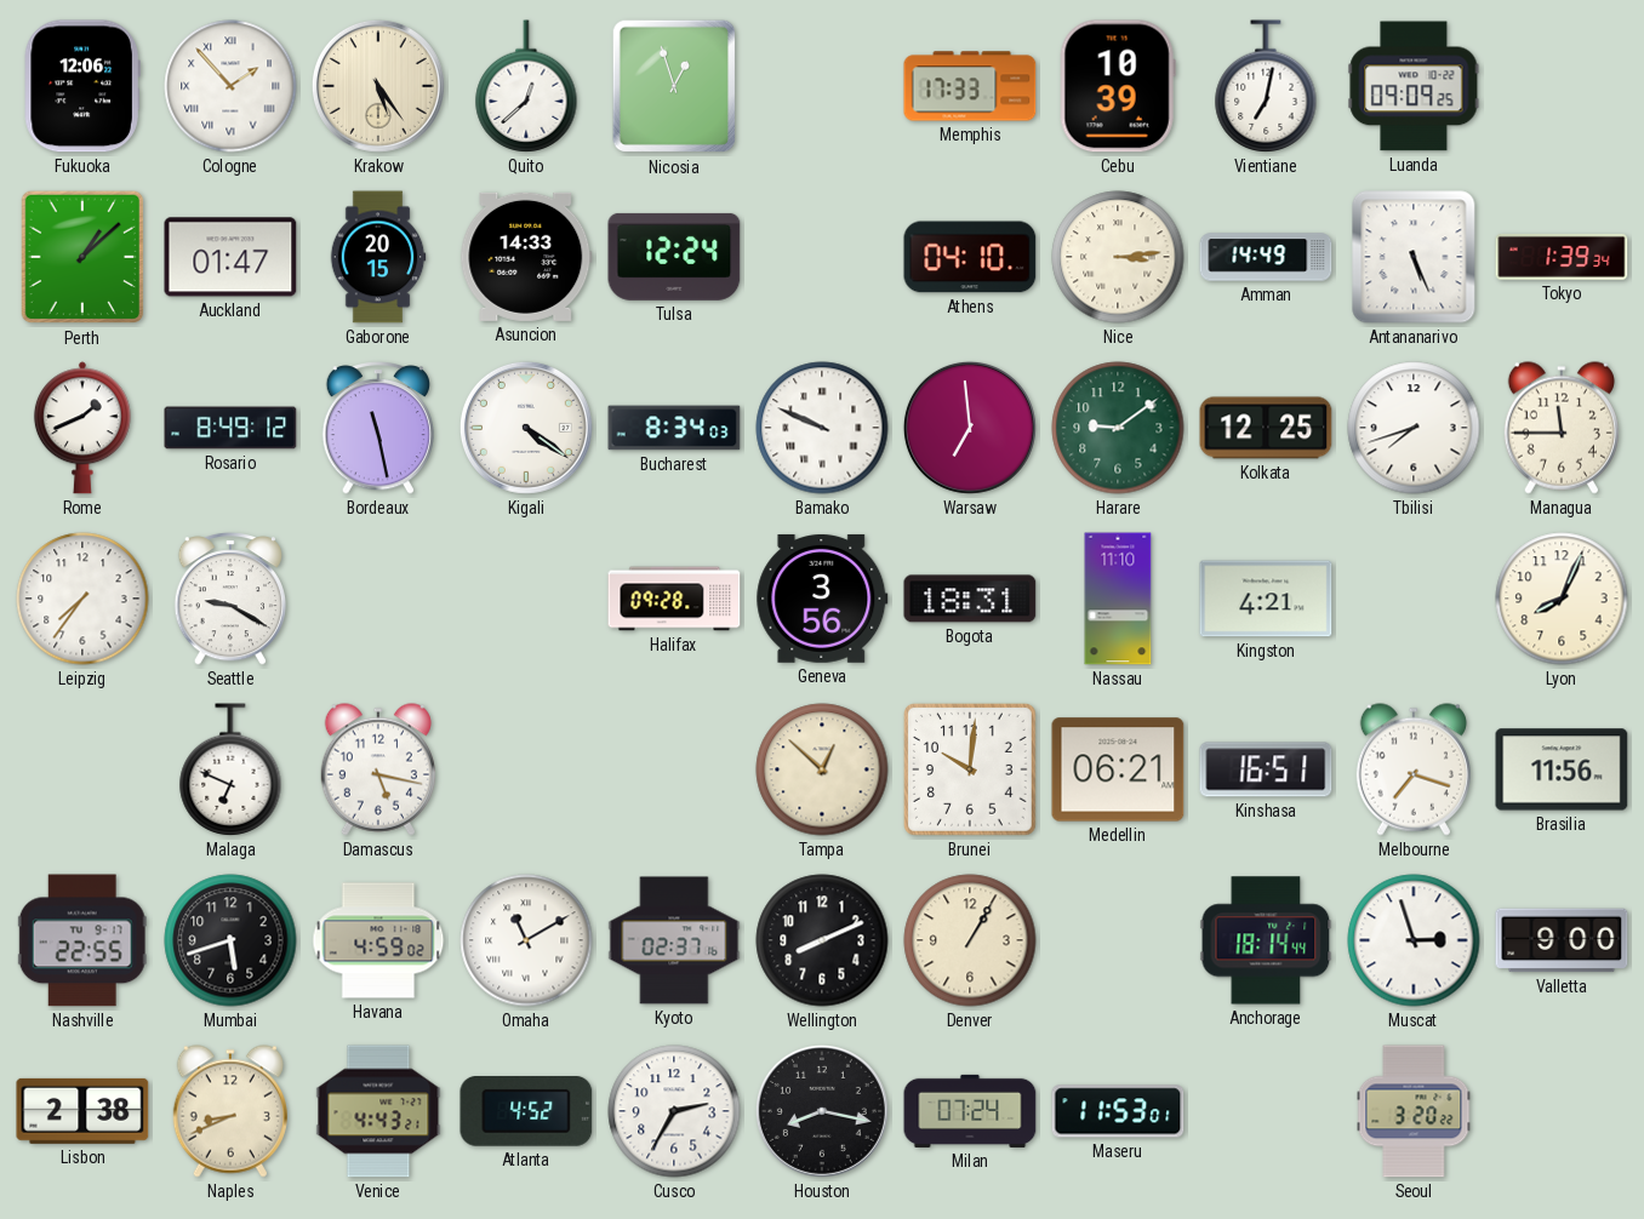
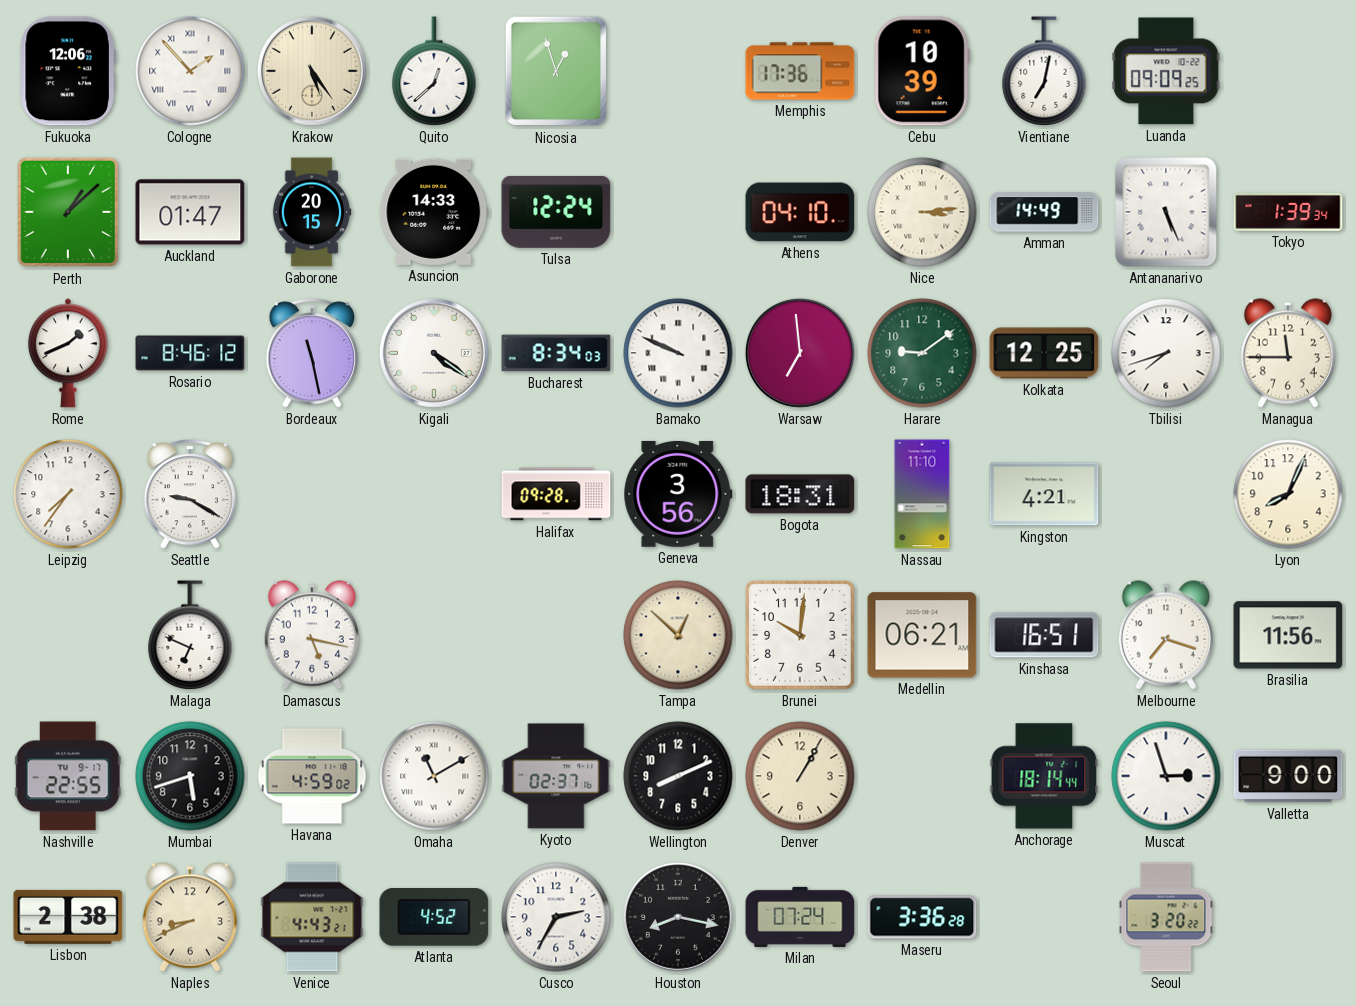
Memphis: 17:33 -> 17:36
Rosario: 8:49 -> 8:46
Maseru: 11:53 -> 3:36
